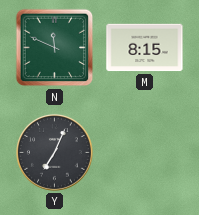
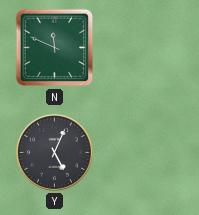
M: 8:15 -> none
Y: 7:04 -> 5:04
